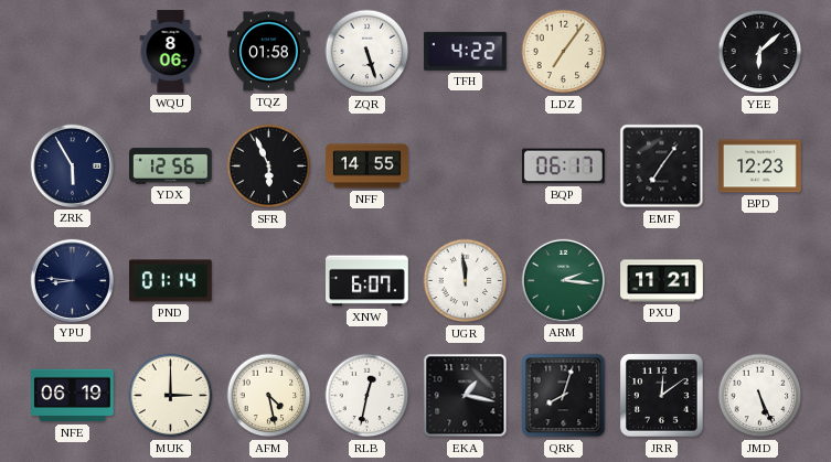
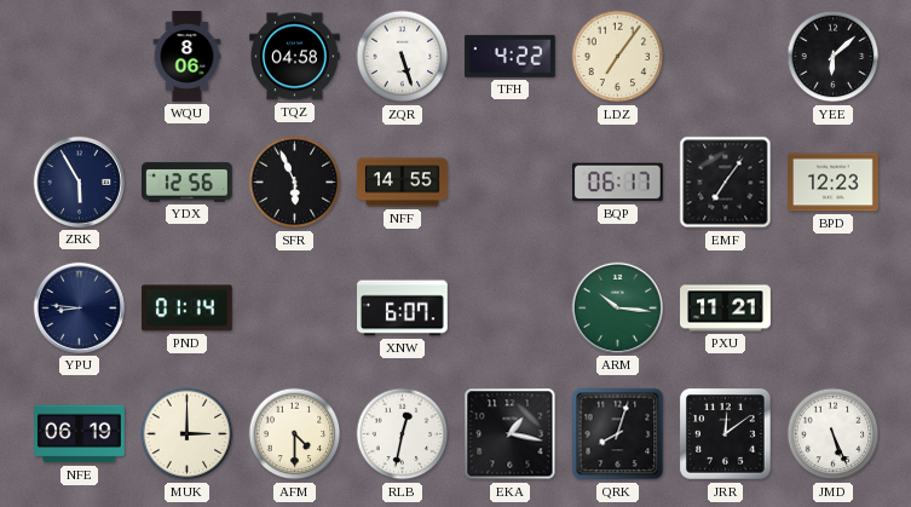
TQZ: 01:58 -> 04:58
UGR: 11:59 -> none
ARM: 2:16 -> 10:16
AFM: 4:28 -> 4:30
